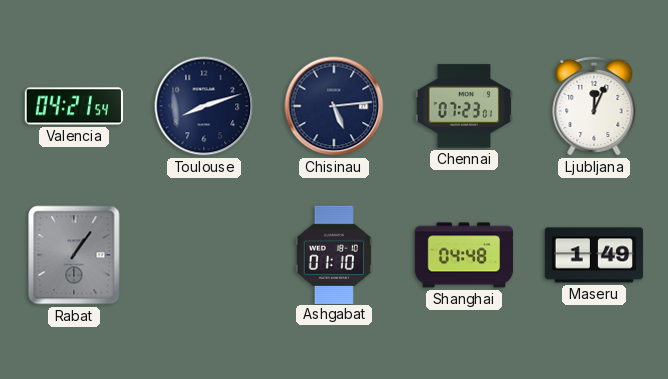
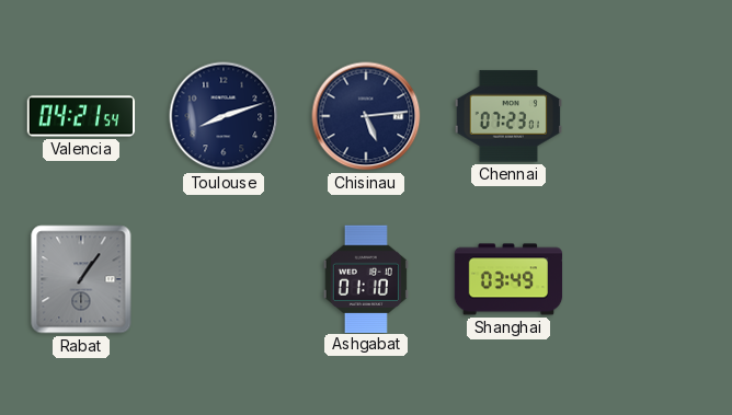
Ljubljana: 12:04 -> none
Shanghai: 04:48 -> 03:49
Maseru: 1:49 -> none
